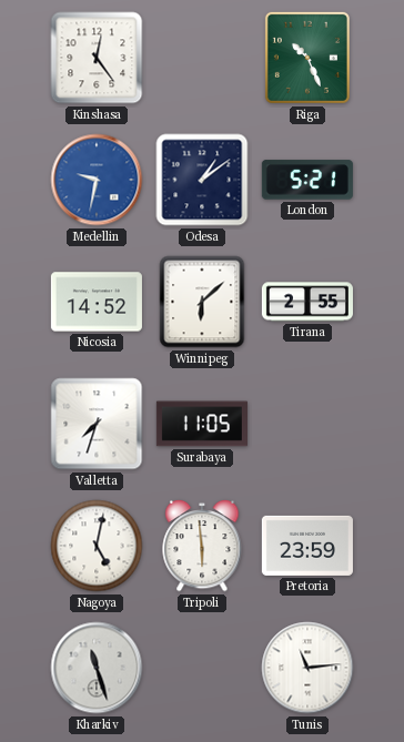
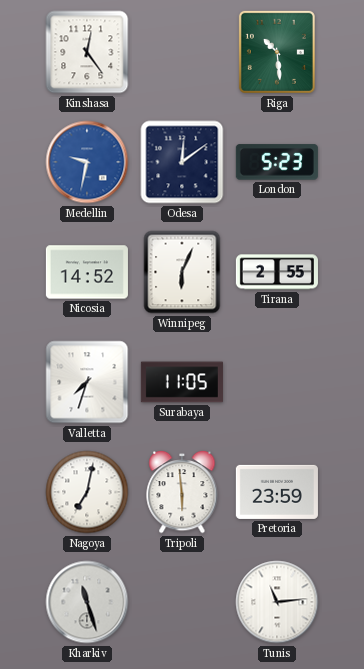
Riga: 10:26 -> 10:29
Odesa: 1:09 -> 12:09
London: 5:21 -> 5:23
Winnipeg: 6:08 -> 6:04
Nagoya: 5:02 -> 7:02
